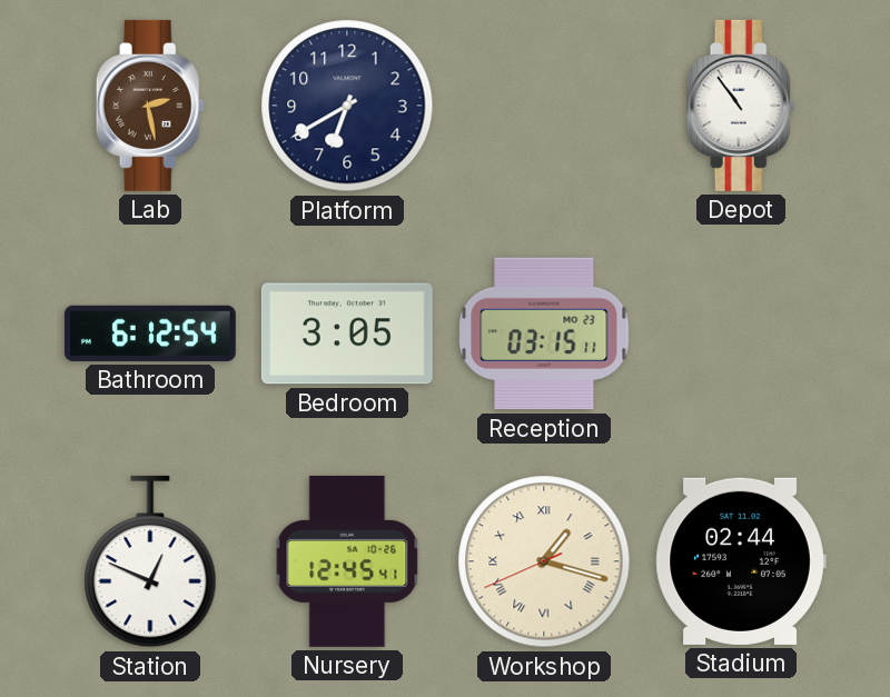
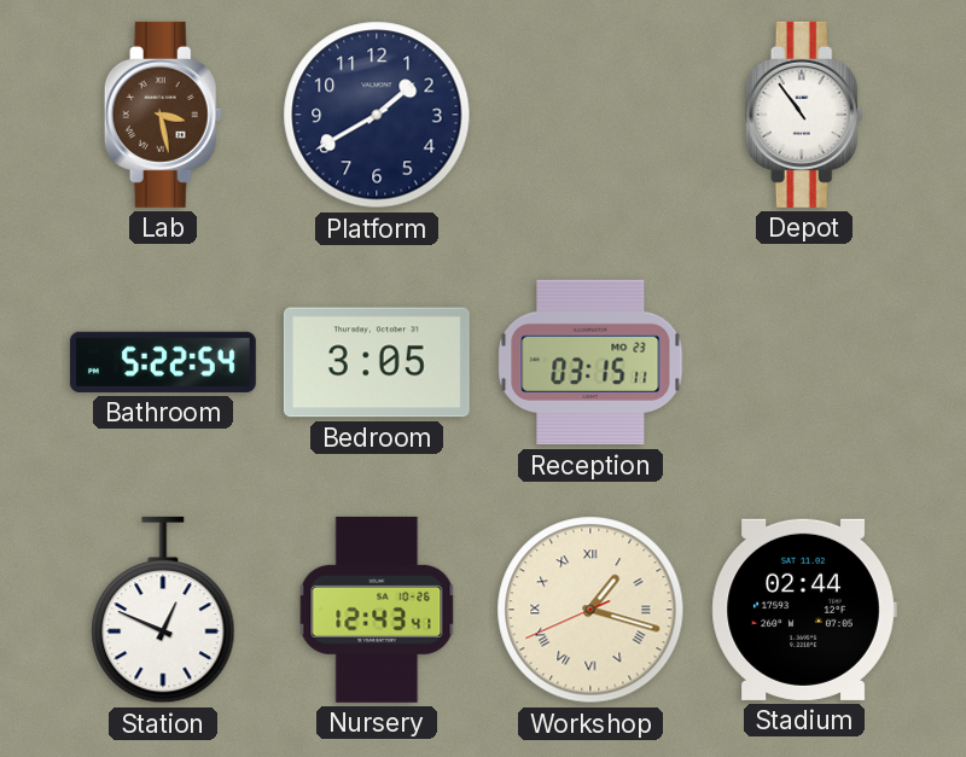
Lab: 2:28 -> 3:28
Platform: 6:40 -> 1:40
Bathroom: 6:12 -> 5:22
Nursery: 12:45 -> 12:43
